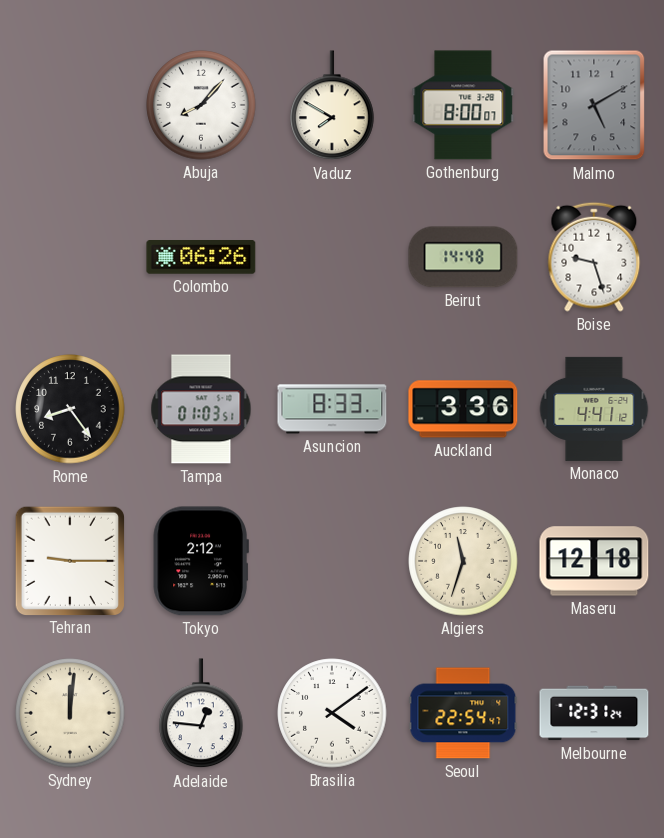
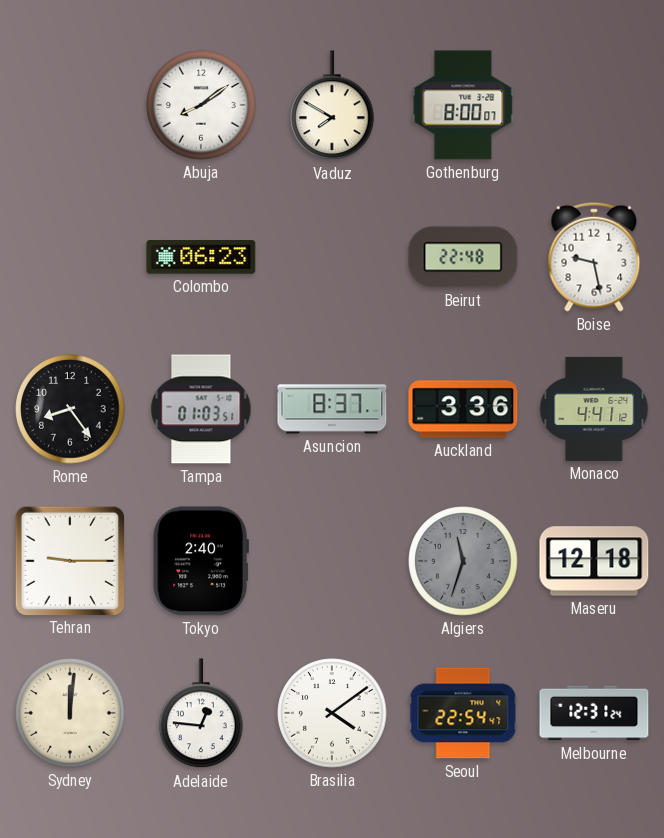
Abuja: 8:07 -> 8:09
Malmo: 5:10 -> none
Colombo: 06:26 -> 06:23
Beirut: 14:48 -> 22:48
Boise: 9:27 -> 9:28
Asuncion: 8:33 -> 8:37
Tokyo: 2:12 -> 2:40
Algiers dial: cream -> grey
